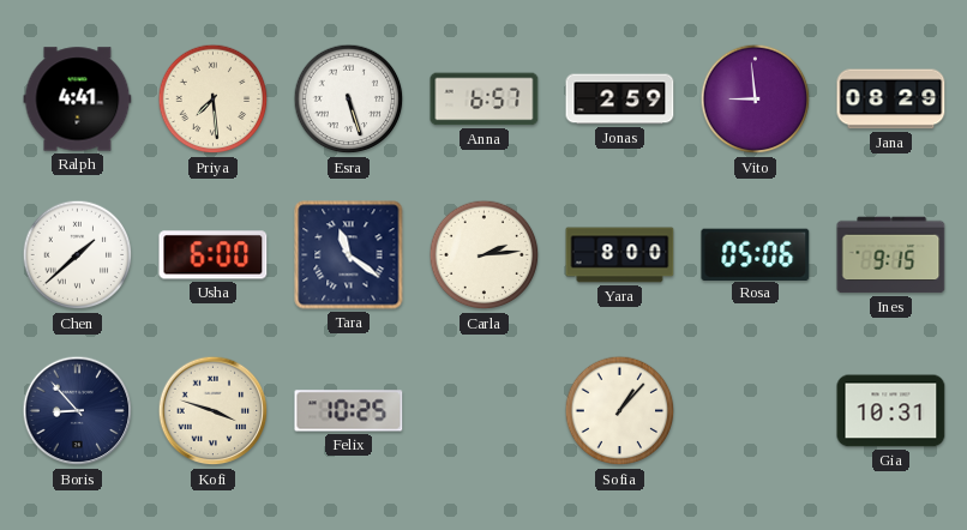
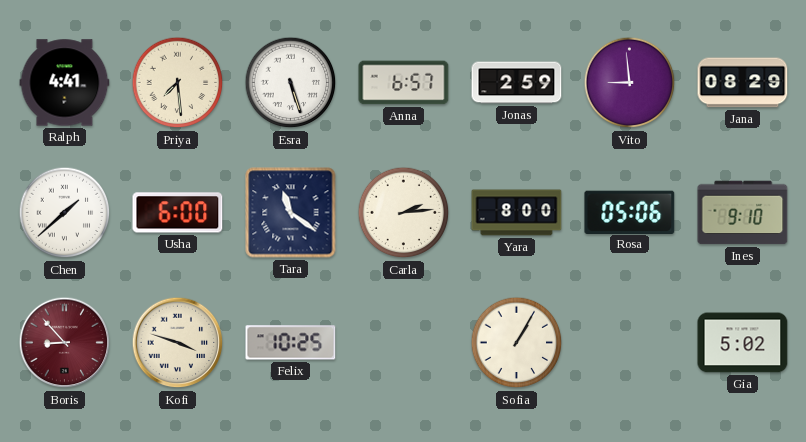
Ines: 9:15 -> 9:10
Boris dial: navy -> burgundy
Sofia: 1:07 -> 1:05
Gia: 10:31 -> 5:02
